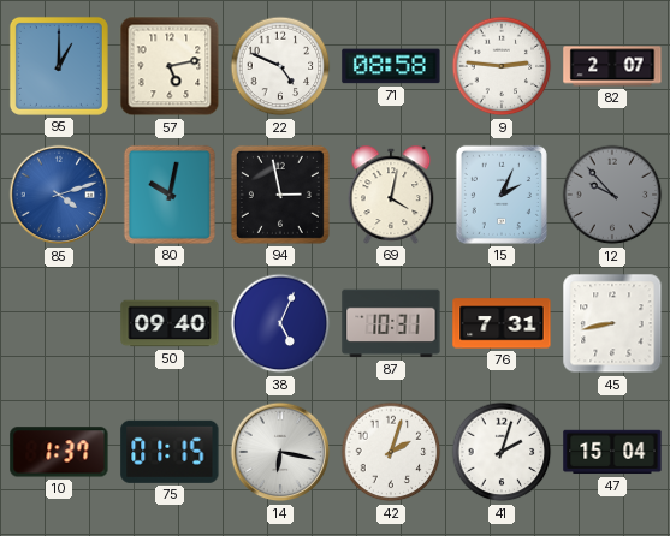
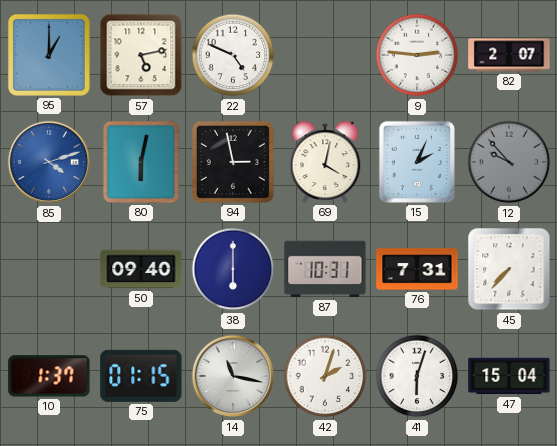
71: 08:58 -> none
80: 10:02 -> 6:02
38: 5:04 -> 6:00
45: 8:43 -> 7:37
14: 6:17 -> 11:17
41: 2:03 -> 6:03
